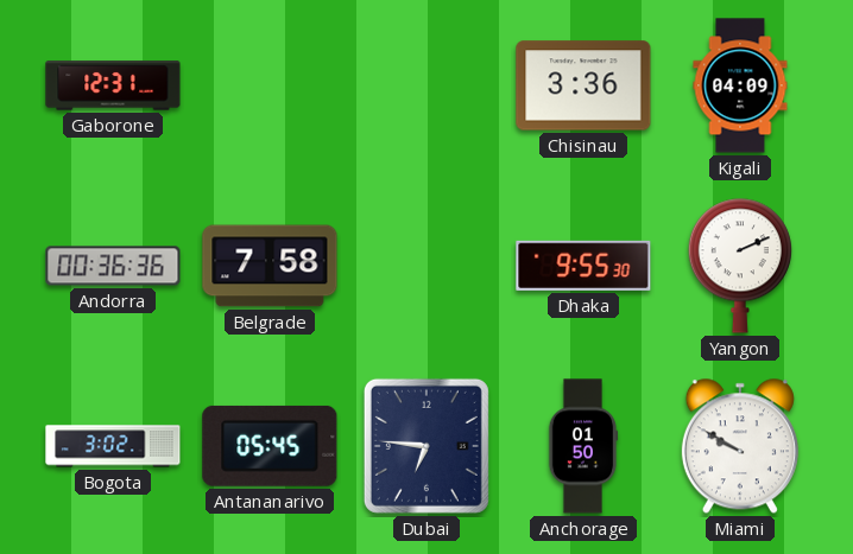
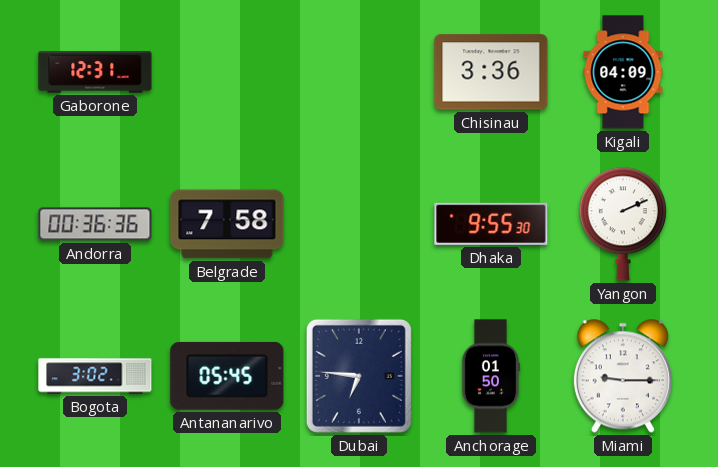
Miami: 9:50 -> 9:15
